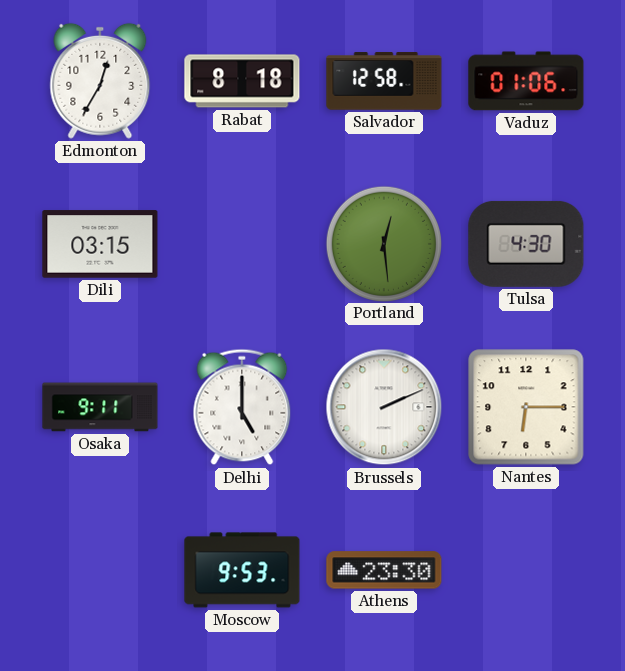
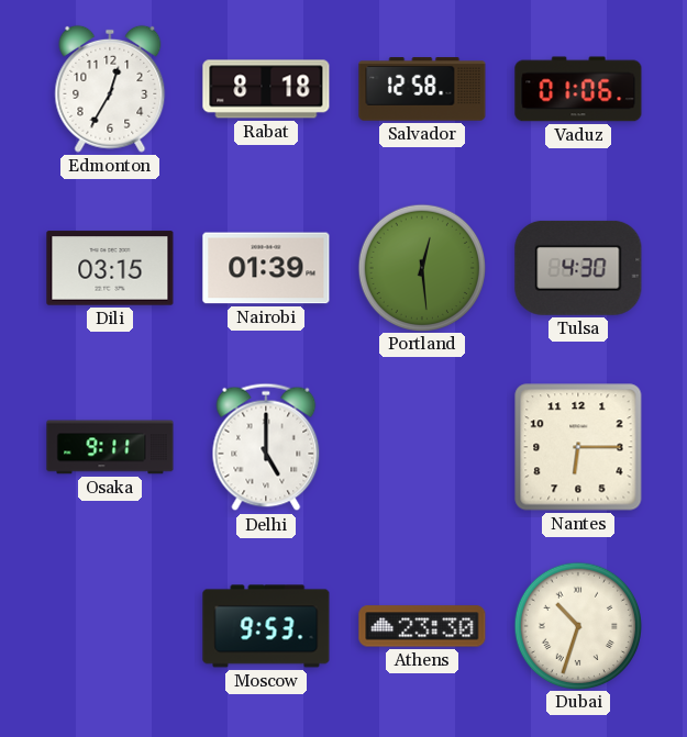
Nairobi: none -> 01:39
Brussels: 2:11 -> none
Dubai: none -> 10:33
